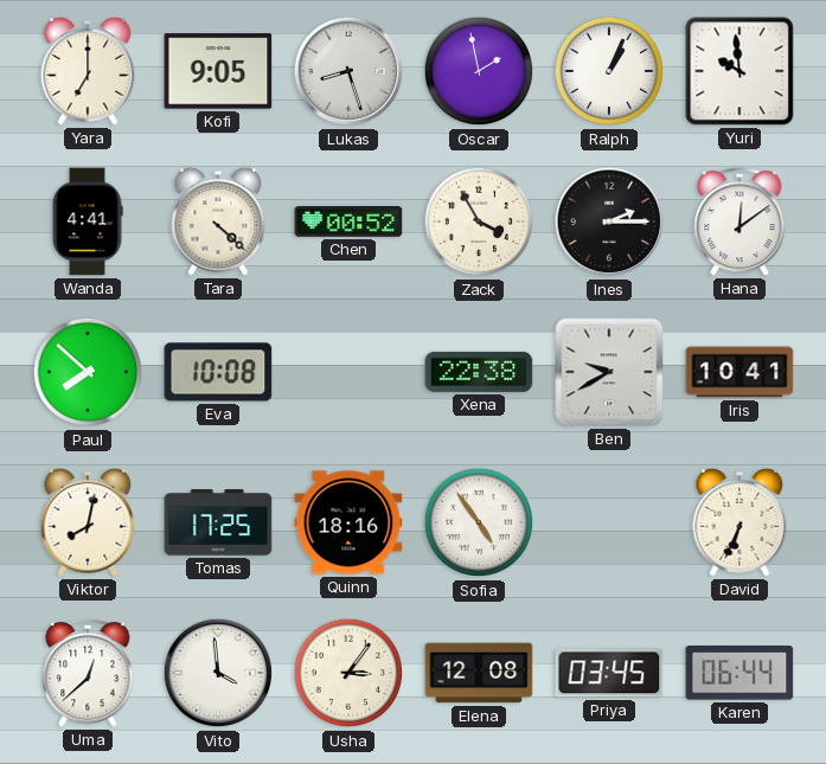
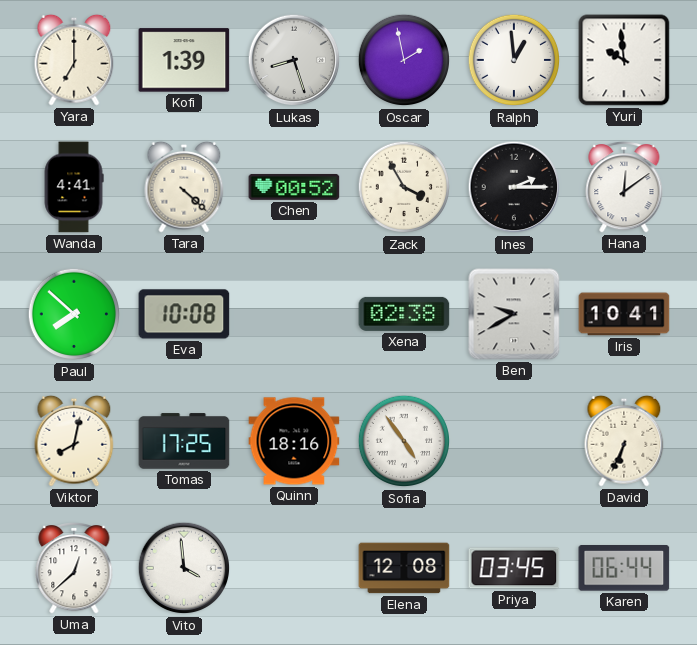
Kofi: 9:05 -> 1:39
Ralph: 1:04 -> 12:59
Xena: 22:38 -> 02:38
Usha: 3:06 -> none
